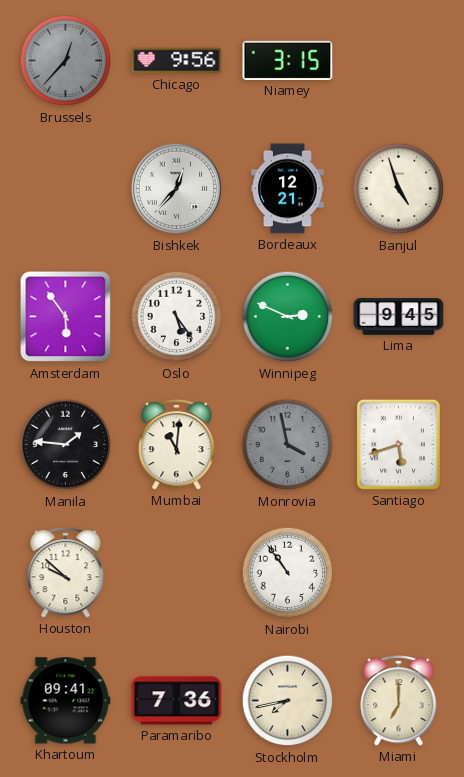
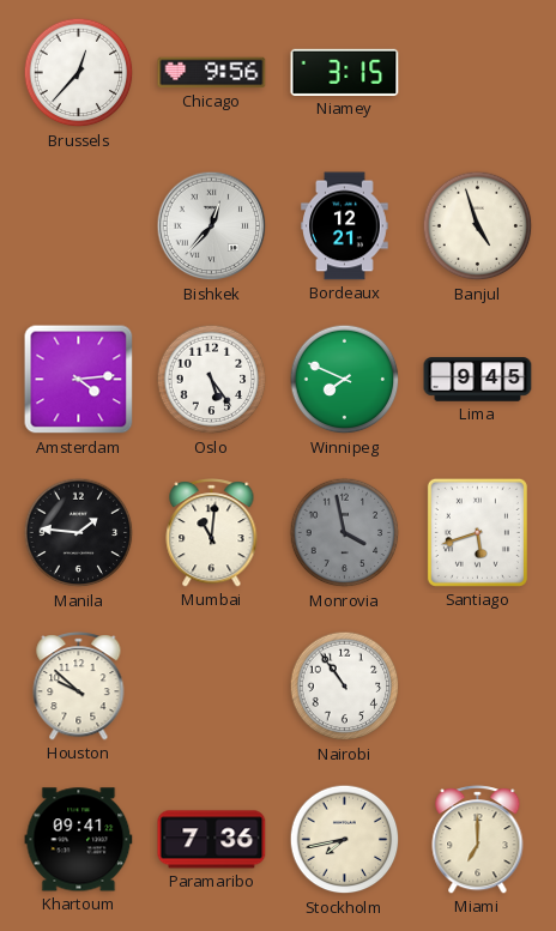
Brussels dial: grey -> white
Amsterdam: 5:54 -> 4:14
Winnipeg: 2:49 -> 7:49
